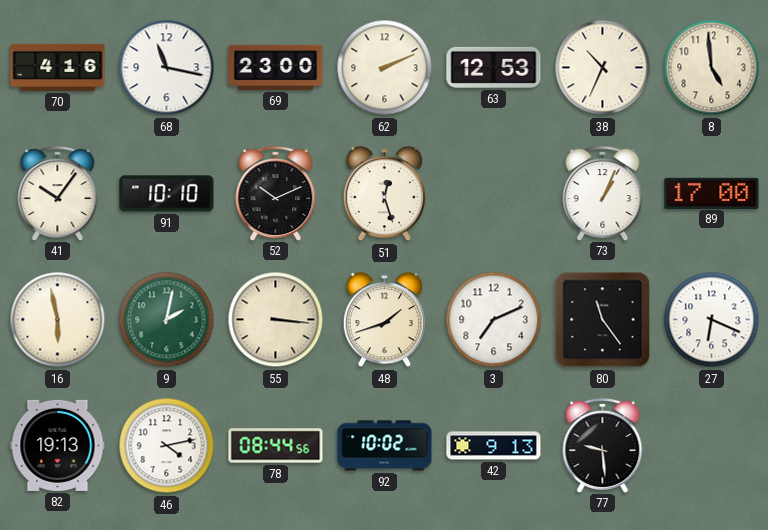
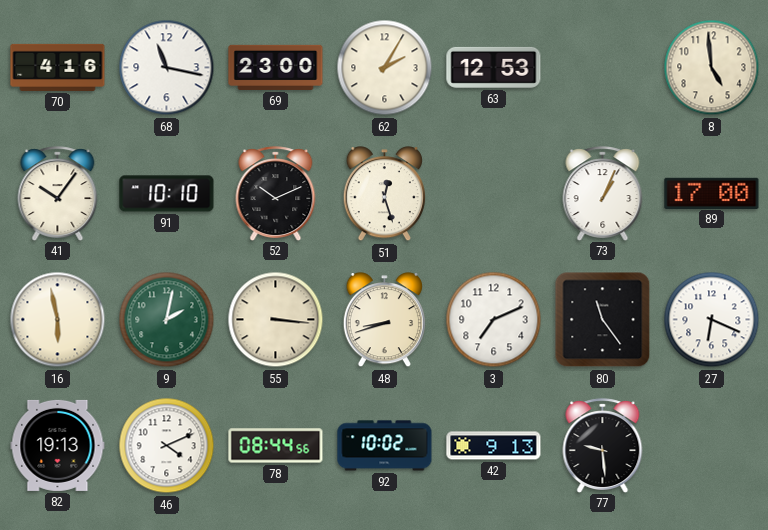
62: 2:11 -> 2:05
38: 10:34 -> none
48: 1:42 -> 8:42
46: 4:13 -> 4:11
